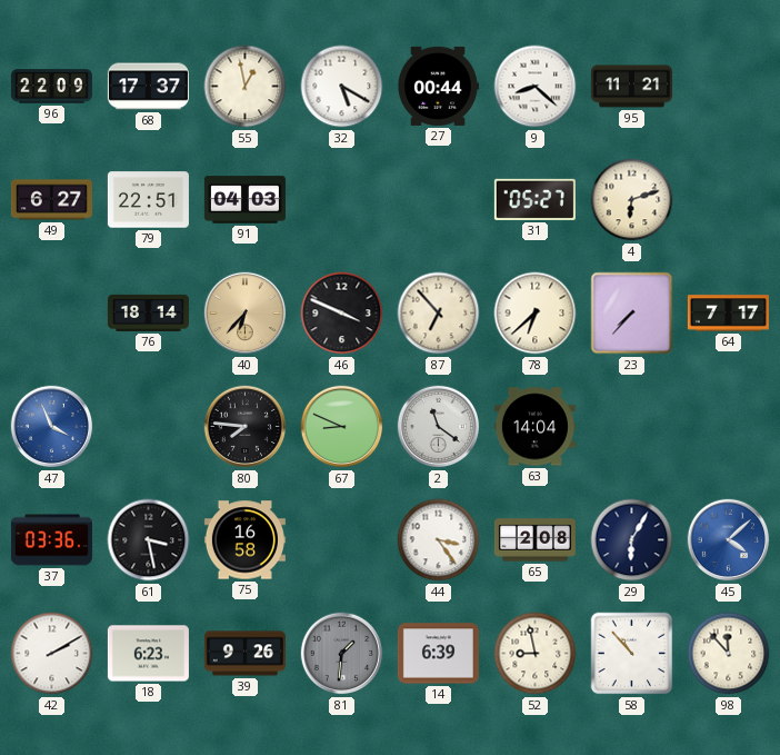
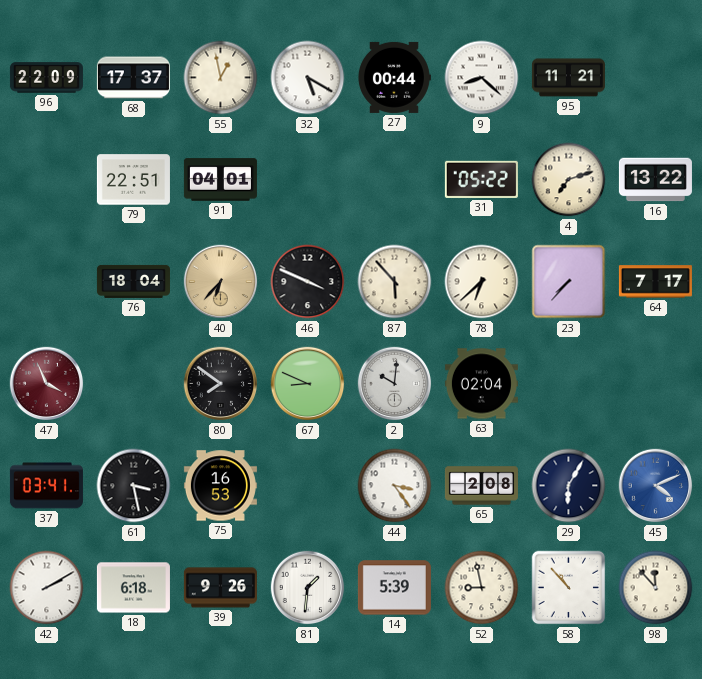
49: 6:27 -> none
91: 04:03 -> 04:01
31: 05:27 -> 05:22
4: 6:12 -> 7:12
16: none -> 13:22
76: 18:14 -> 18:04
87: 6:53 -> 5:53
47 dial: blue -> burgundy
80: 7:46 -> 7:51
2: 11:21 -> 10:01
63: 14:04 -> 02:04
37: 03:36 -> 03:41
75: 16:58 -> 16:53
45: 4:08 -> 4:11
18: 6:23 -> 6:18
81 dial: grey -> white
14: 6:39 -> 5:39
